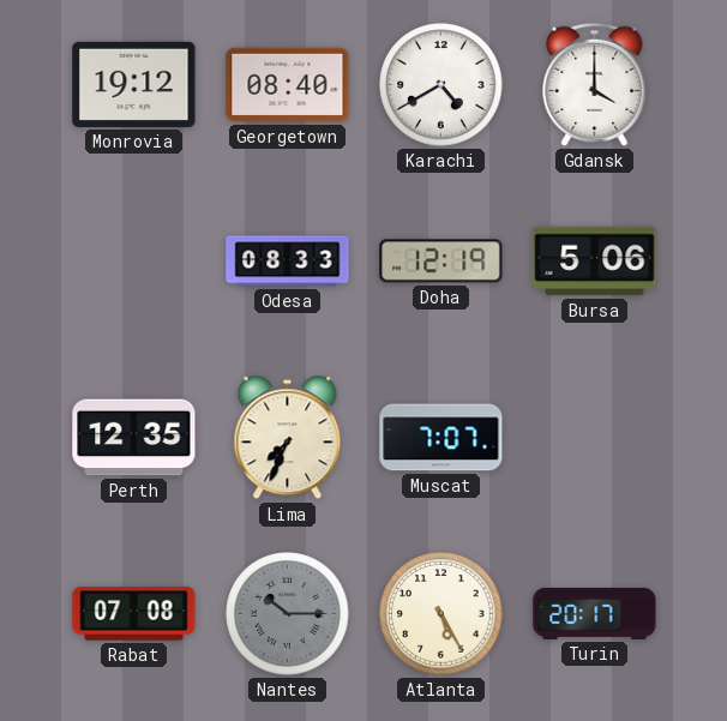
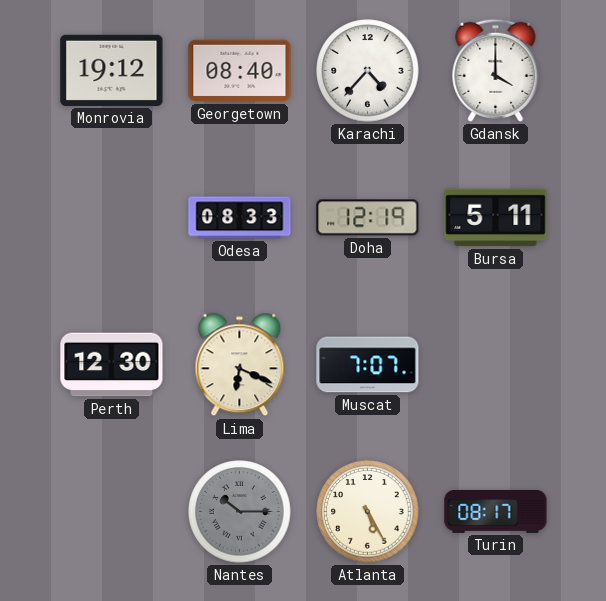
Karachi: 4:40 -> 4:37
Bursa: 5:06 -> 5:11
Perth: 12:35 -> 12:30
Lima: 7:34 -> 6:19
Rabat: 07:08 -> none
Turin: 20:17 -> 08:17
